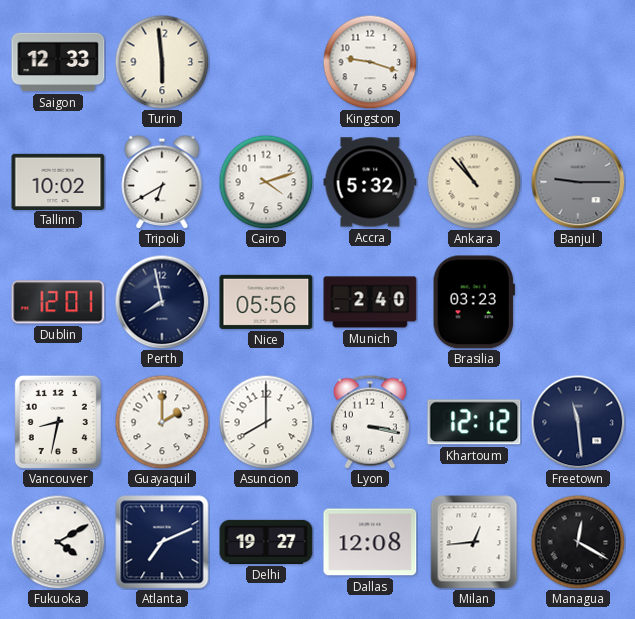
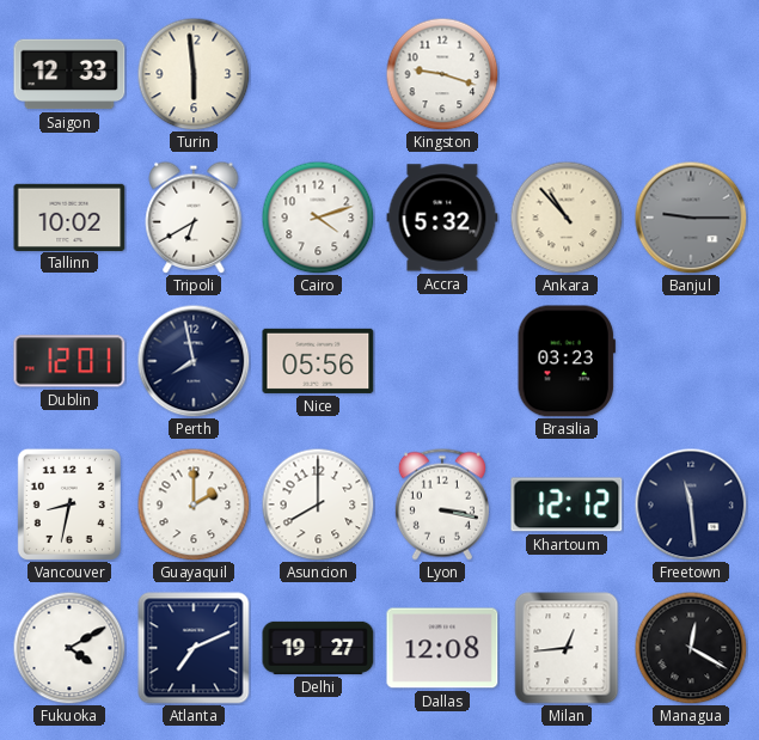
Munich: 2:40 -> none
